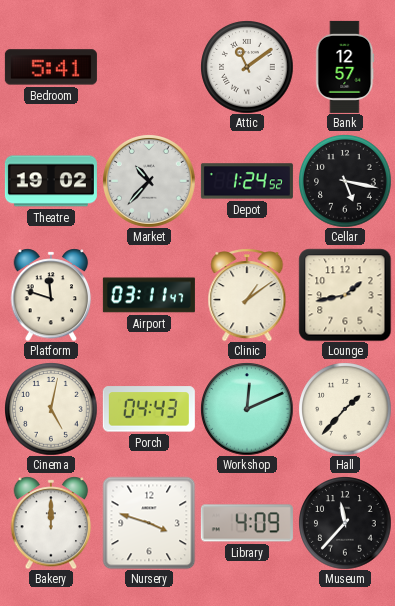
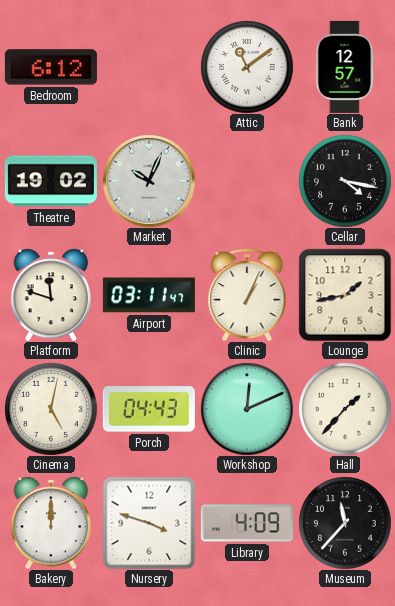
Bedroom: 5:41 -> 6:12
Market: 10:37 -> 10:04
Depot: 1:24 -> none
Cellar: 5:17 -> 4:17
Clinic: 1:09 -> 1:04
